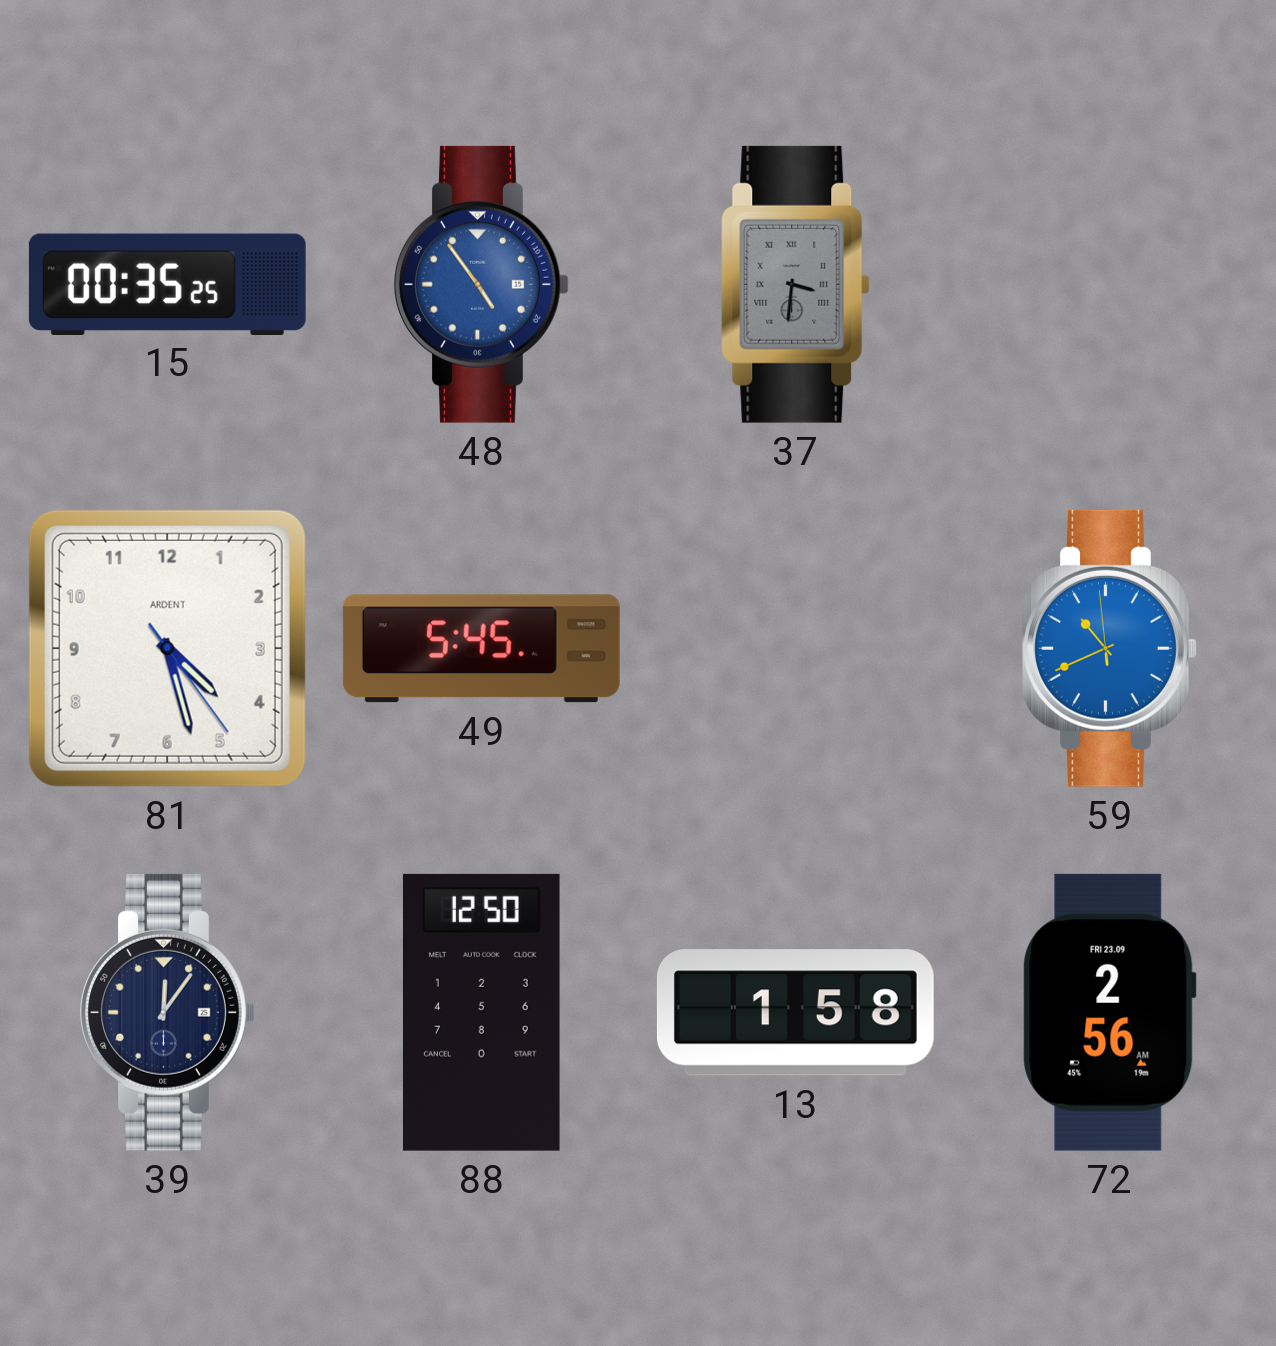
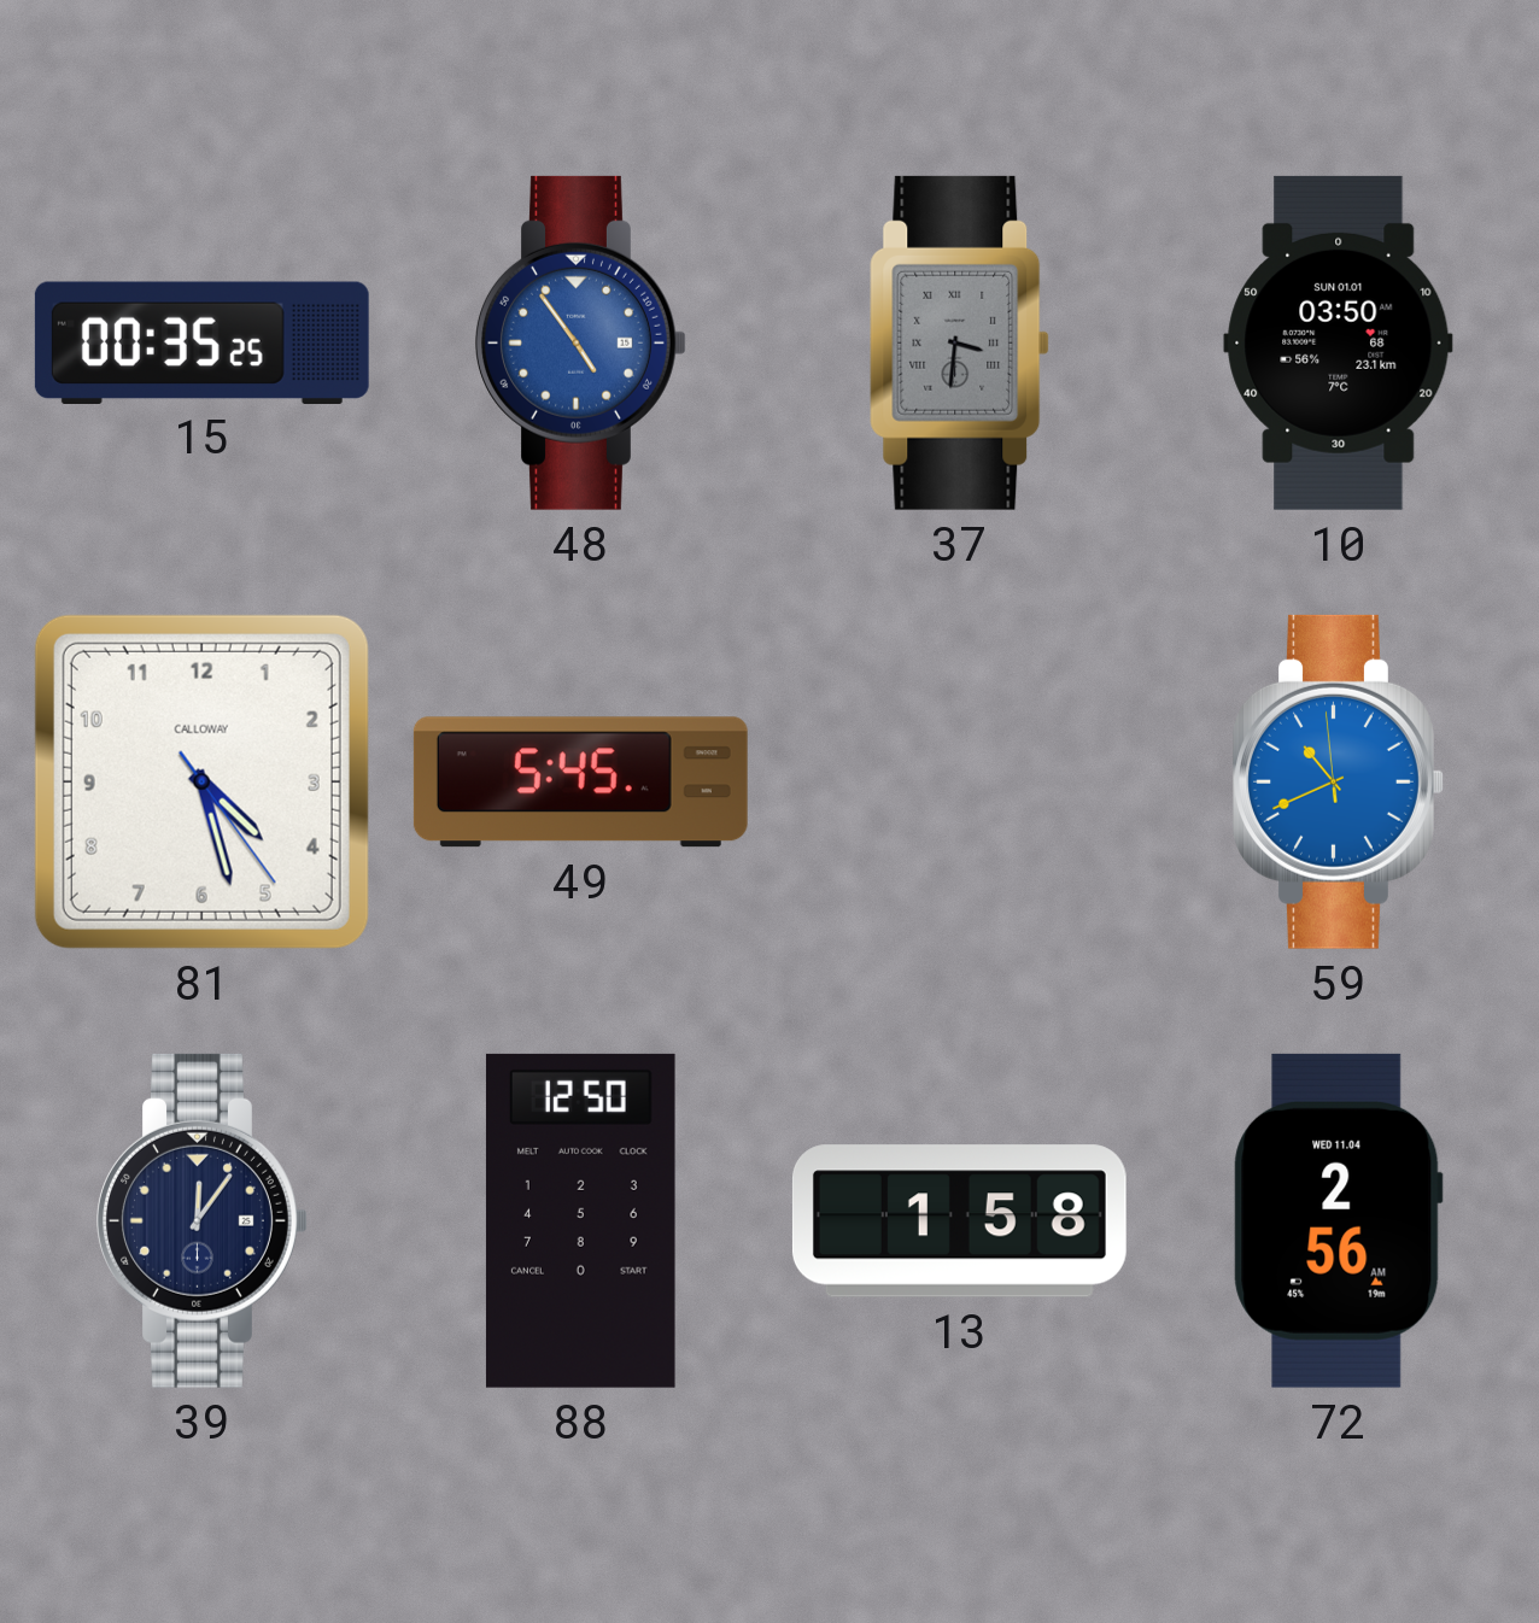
10: none -> 03:50
81 brand: ARDENT -> CALLOWAY
72 date: FRI 23.09 -> WED 11.04
